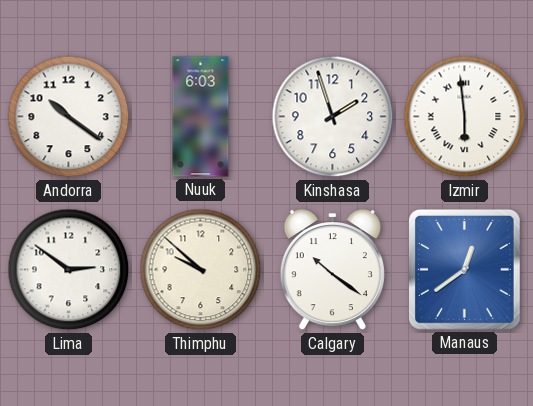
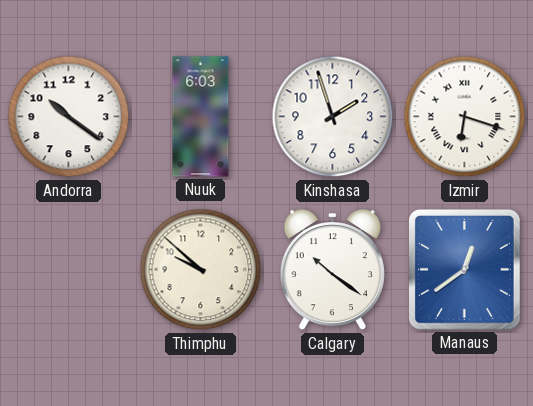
Izmir: 5:59 -> 6:18
Lima: 2:51 -> none
